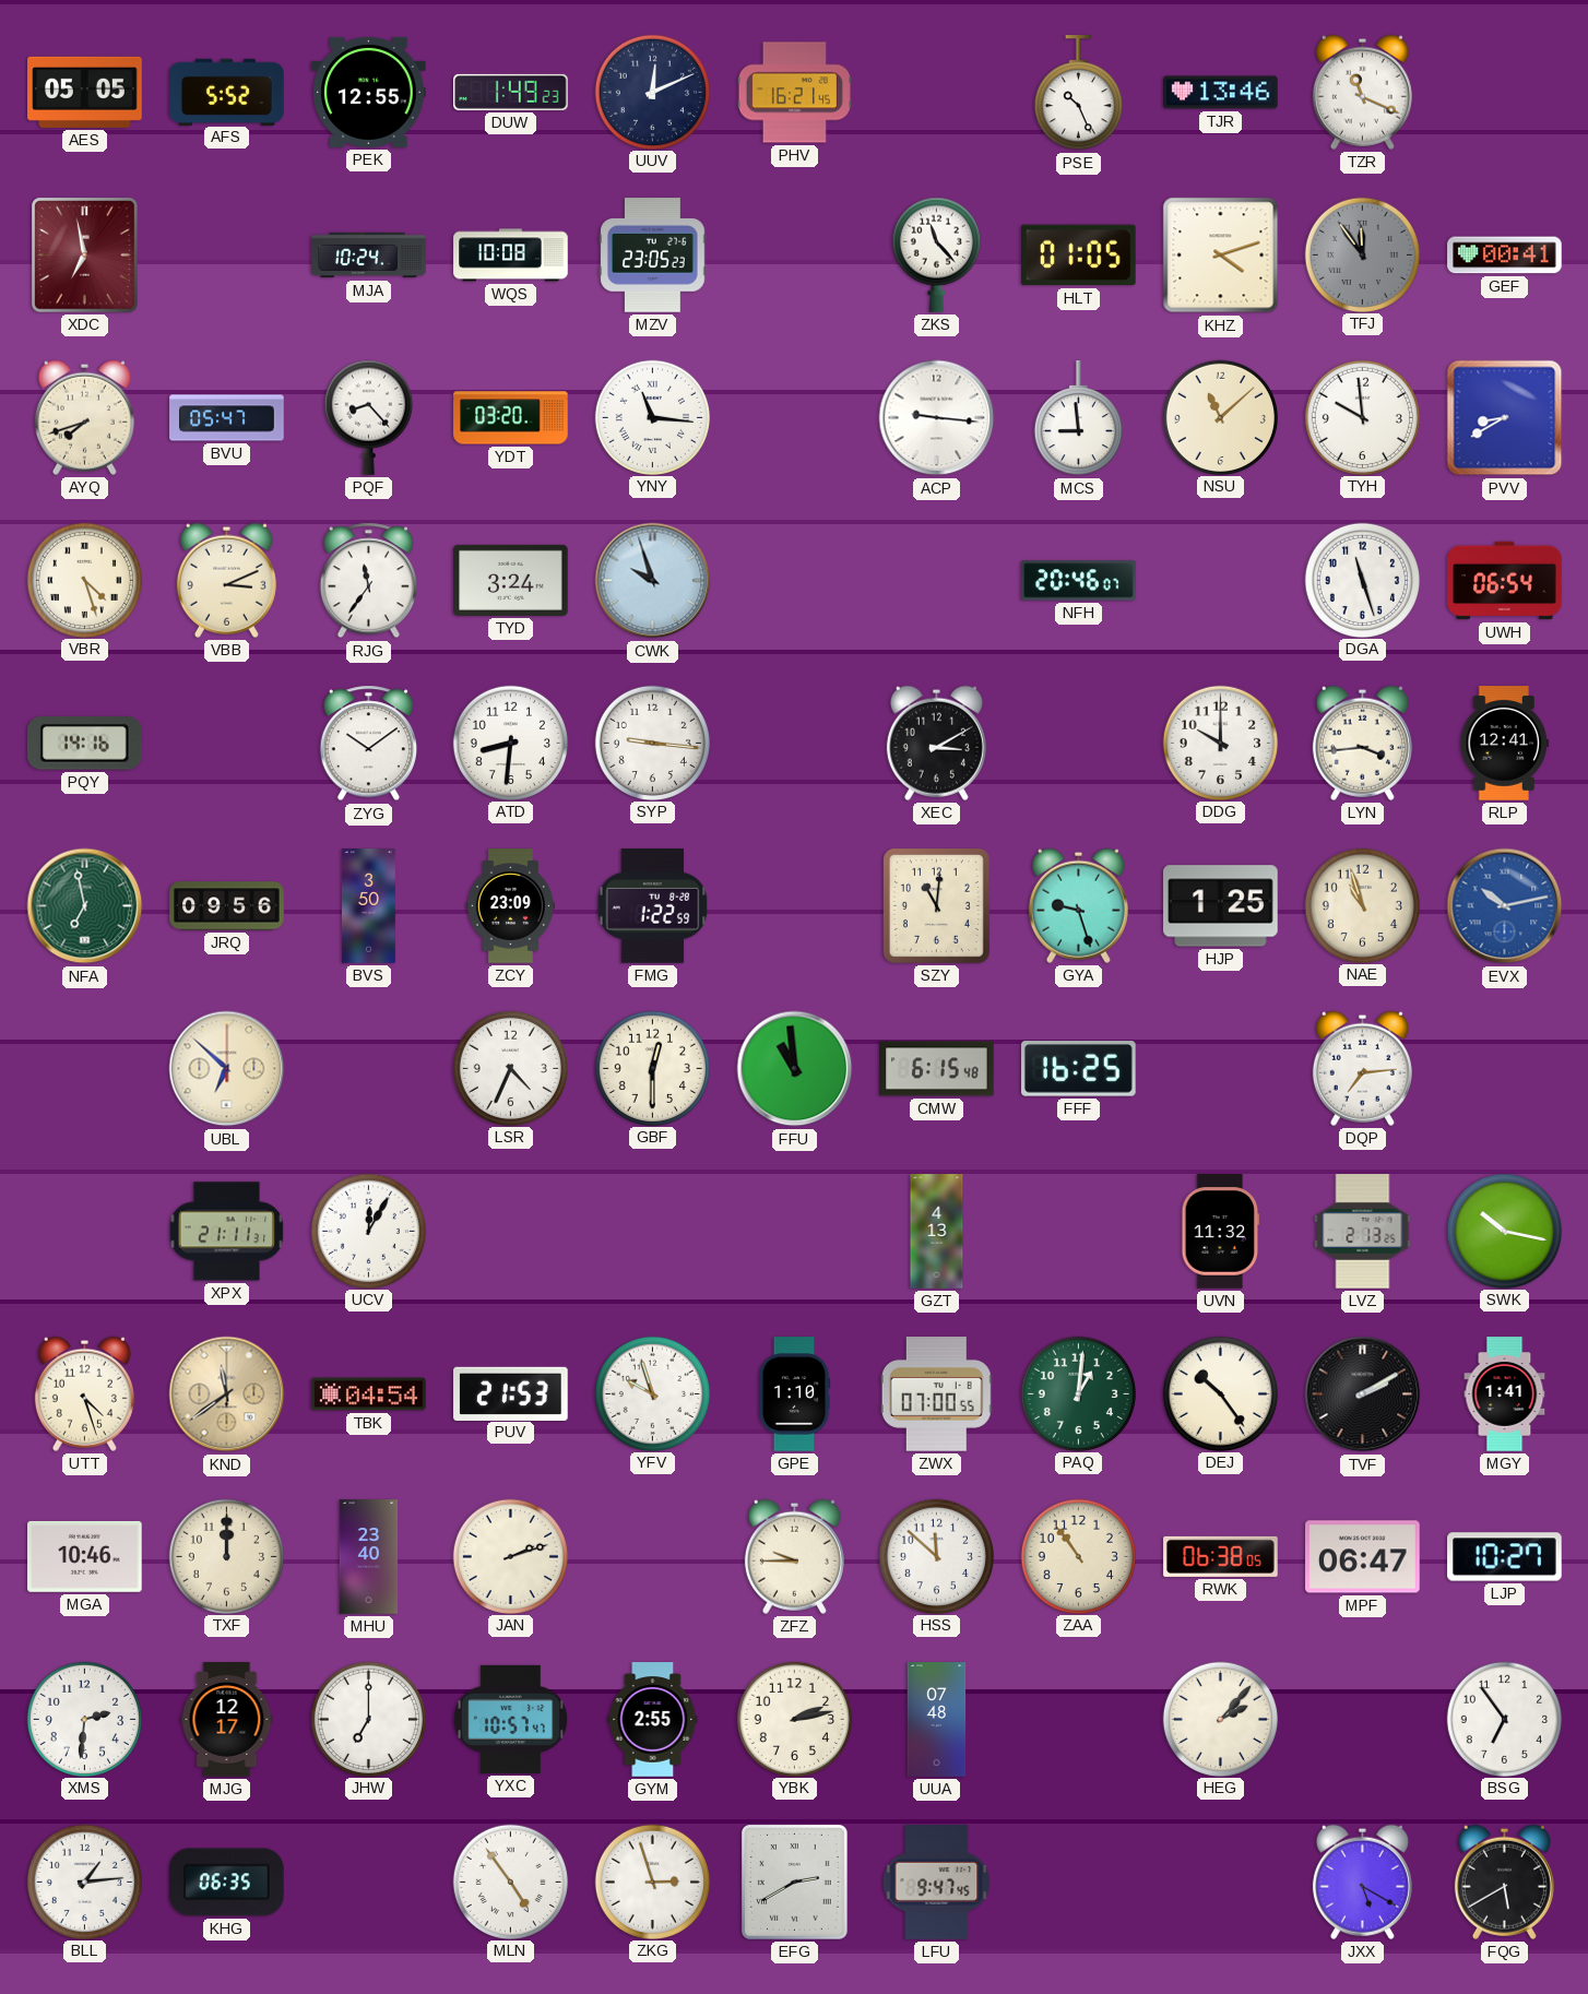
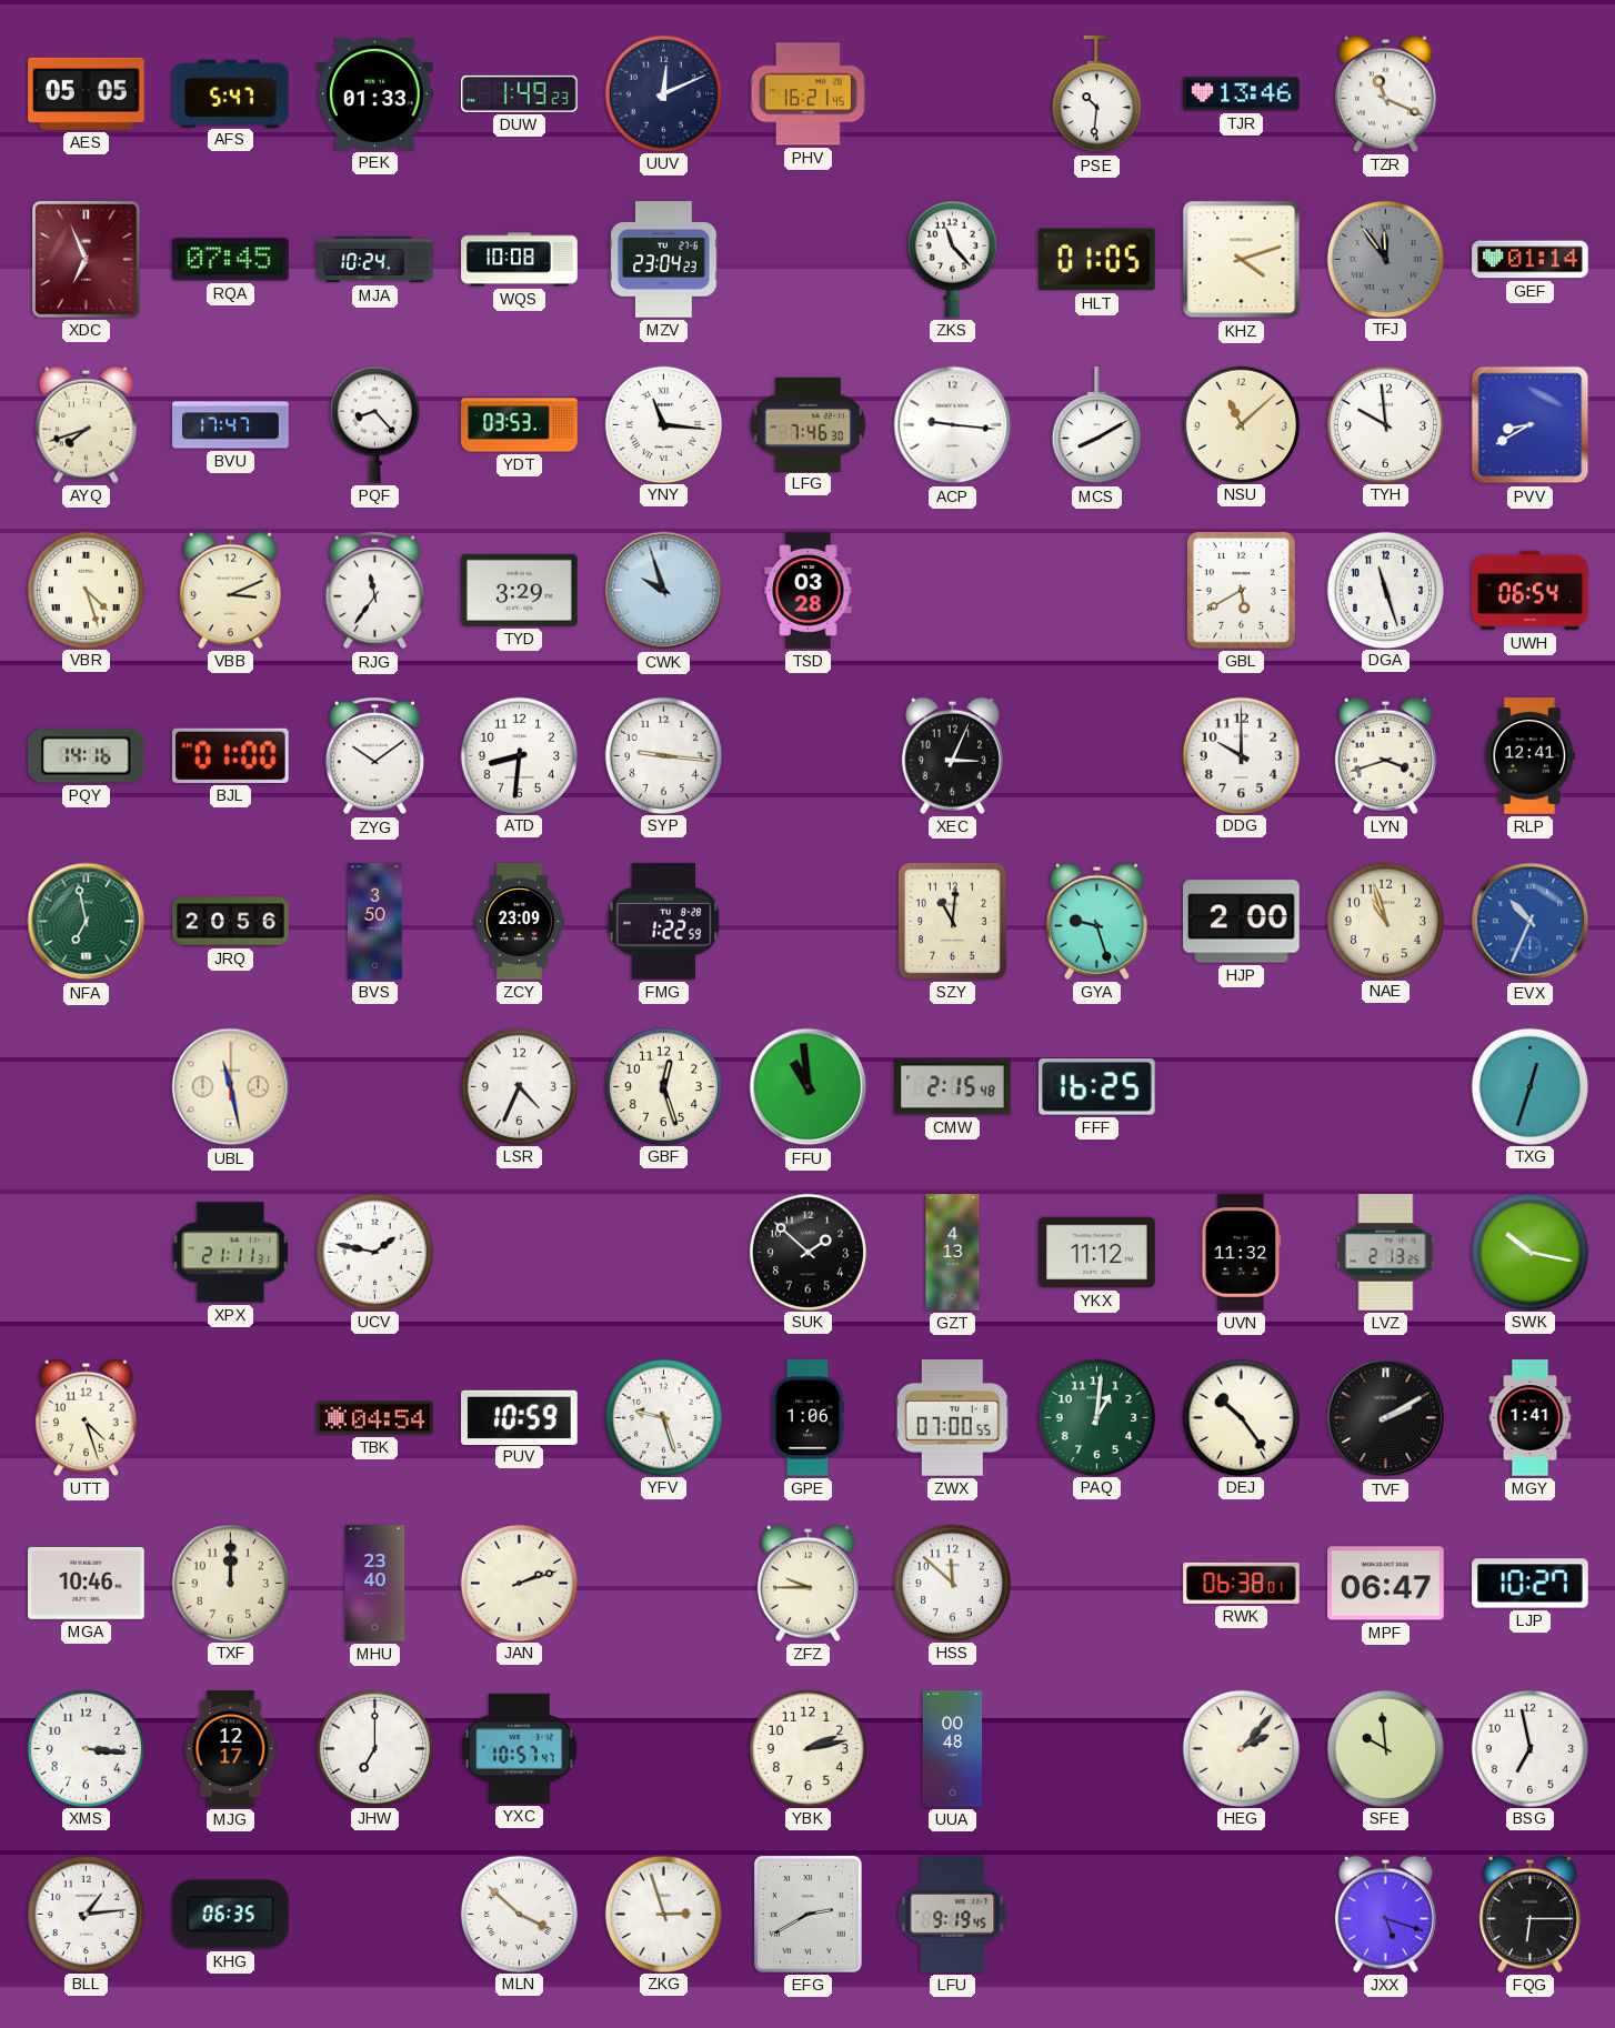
AFS: 5:52 -> 5:47
PEK: 12:55 -> 01:33
PSE: 10:26 -> 10:31
XDC: 6:58 -> 6:56
RQA: none -> 07:45
MZV: 23:05 -> 23:04
GEF: 00:41 -> 01:14
BVU: 05:47 -> 17:47
YDT: 03:20 -> 03:53
LFG: none -> 7:46
MCS: 8:59 -> 8:10
TYD: 3:24 -> 3:29
TSD: none -> 03:28
NFH: 20:46 -> none
GBL: none -> 5:40
BJL: none -> 01:00
XEC: 3:10 -> 3:04
LYN: 3:44 -> 3:42
JRQ: 09:56 -> 20:56
HJP: 1:25 -> 2:00
EVX: 10:13 -> 10:34
UBL: 6:52 -> 11:28
GBF: 12:30 -> 12:27
CMW: 6:15 -> 2:15
DQP: 7:14 -> none
TXG: none -> 12:33
UCV: 12:05 -> 1:47
SUK: none -> 1:52
YKX: none -> 11:12
KND: 11:39 -> none
PUV: 21:53 -> 10:59
YFV: 9:57 -> 9:27
GPE: 1:10 -> 1:06
ZAA: 10:54 -> none
RWK: 06:38:05 -> 06:38:01
XMS: 2:31 -> 3:16
GYM: 2:55 -> none
UUA: 07:48 -> 00:48
SFE: none -> 9:59
BSG: 6:54 -> 6:58
MLN: 4:54 -> 3:52
LFU: 9:47 -> 9:19
JXX: 5:20 -> 5:18
FQG: 5:40 -> 6:15
